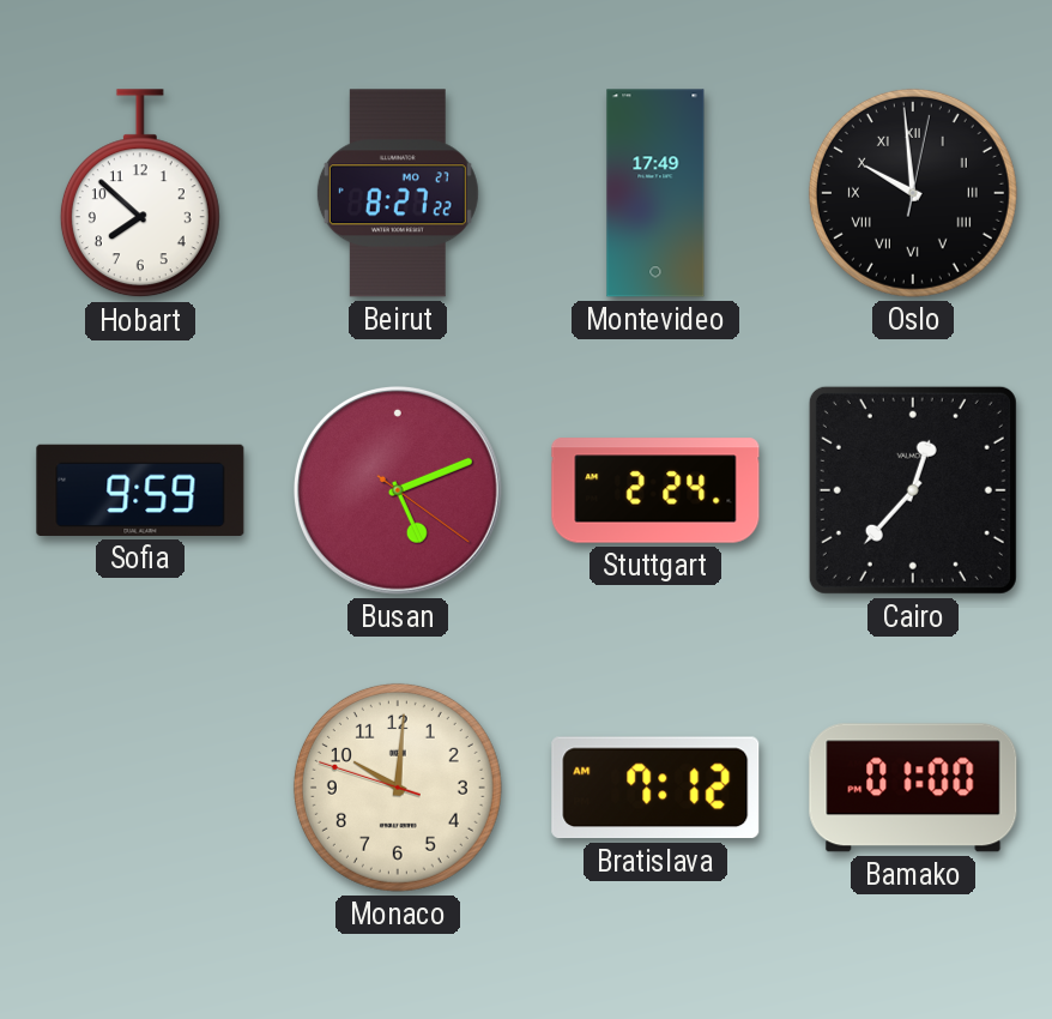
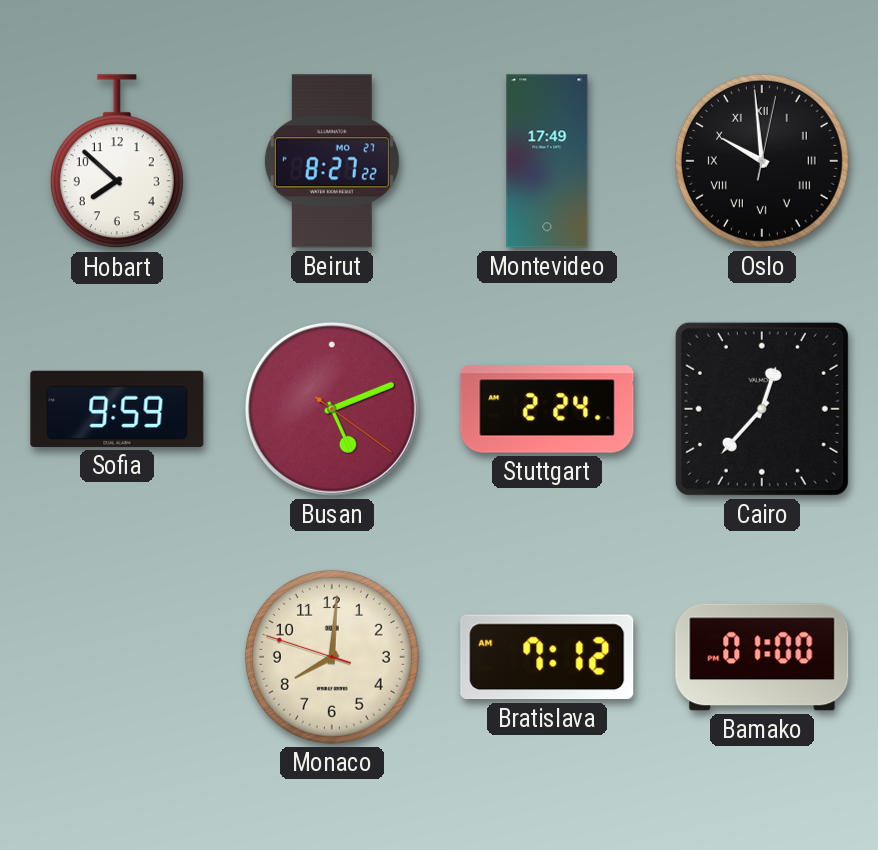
Monaco: 10:00 -> 8:00
